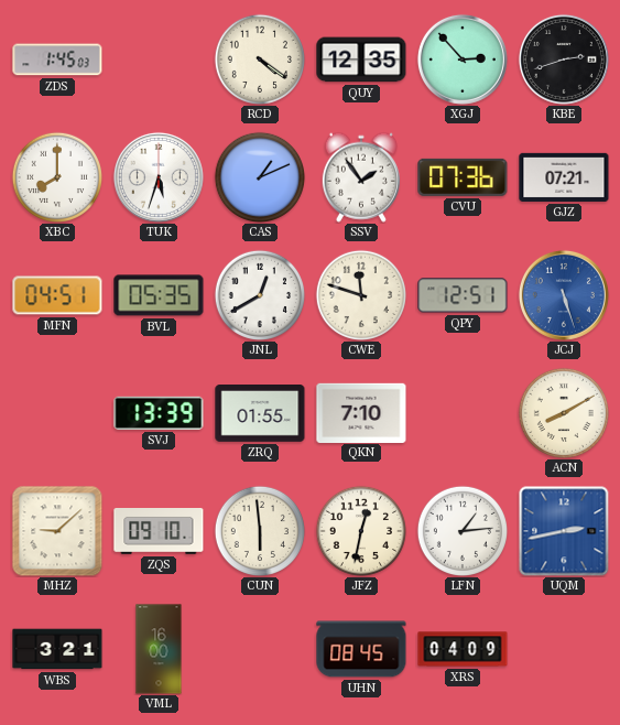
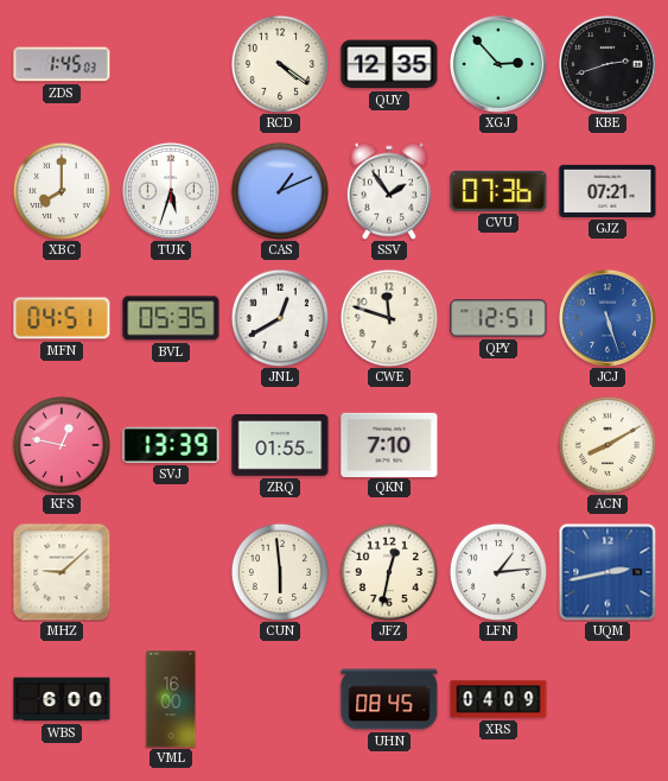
KFS: none -> 12:47
ZQS: 09:10 -> none
WBS: 3:21 -> 6:00
